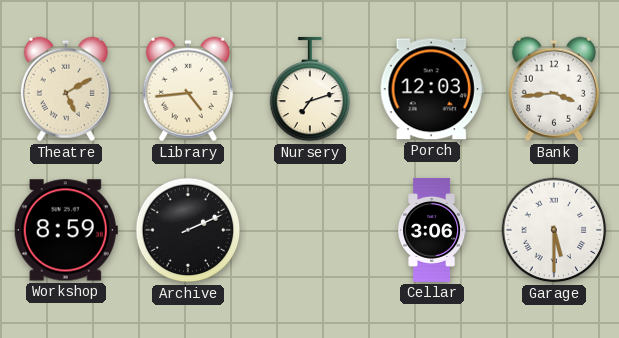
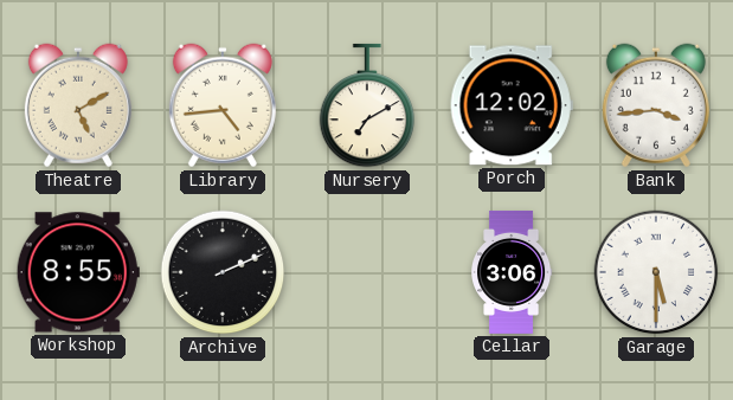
Nursery: 7:12 -> 7:10
Porch: 12:03 -> 12:02
Workshop: 8:59 -> 8:55
